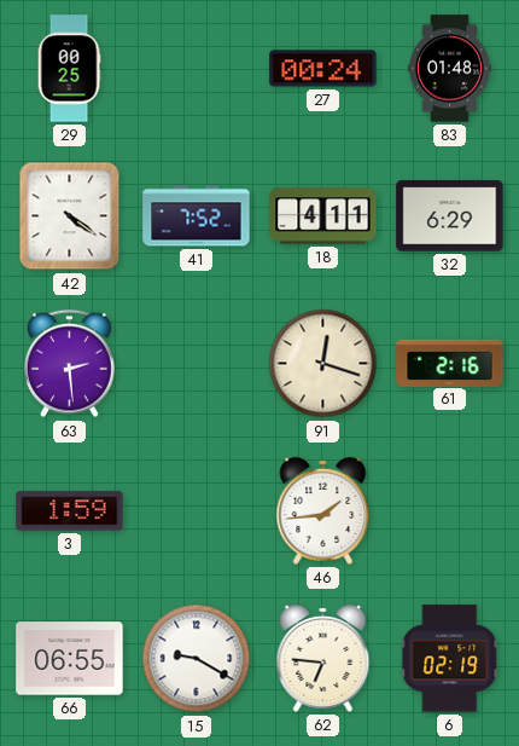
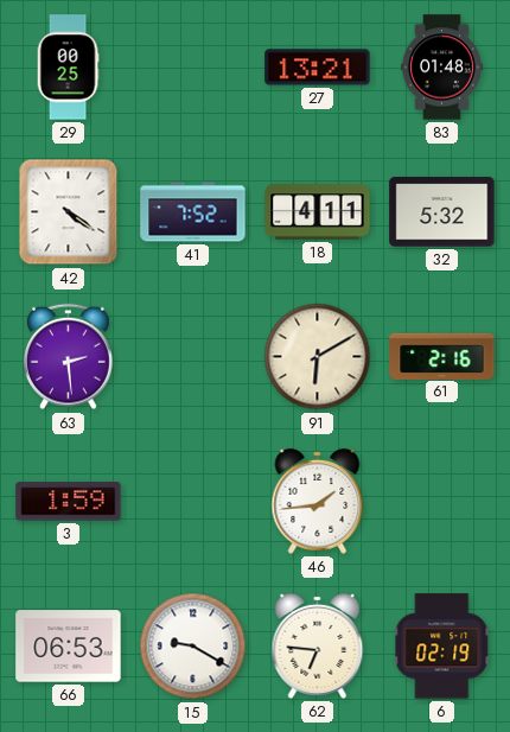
27: 00:24 -> 13:21
32: 6:29 -> 5:32
91: 12:18 -> 6:10
66: 06:55 -> 06:53
